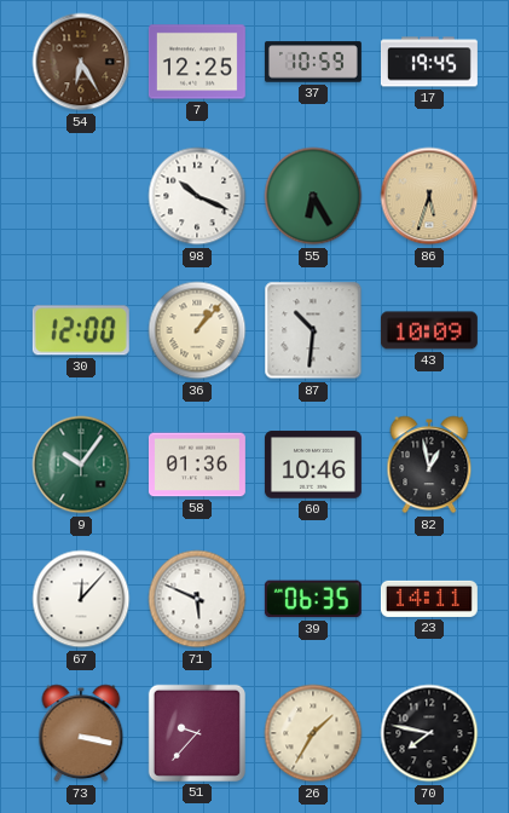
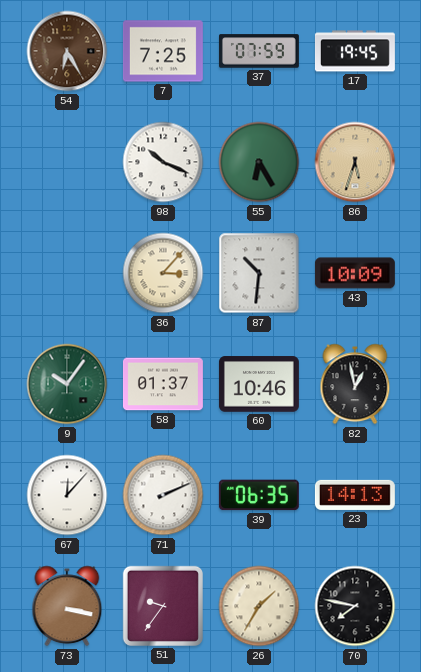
7: 12:25 -> 7:25
37: 10:59 -> 07:59
30: 12:00 -> none
36: 1:07 -> 3:07
58: 01:36 -> 01:37
71: 5:49 -> 2:11
23: 14:11 -> 14:13
51: 9:37 -> 9:36
